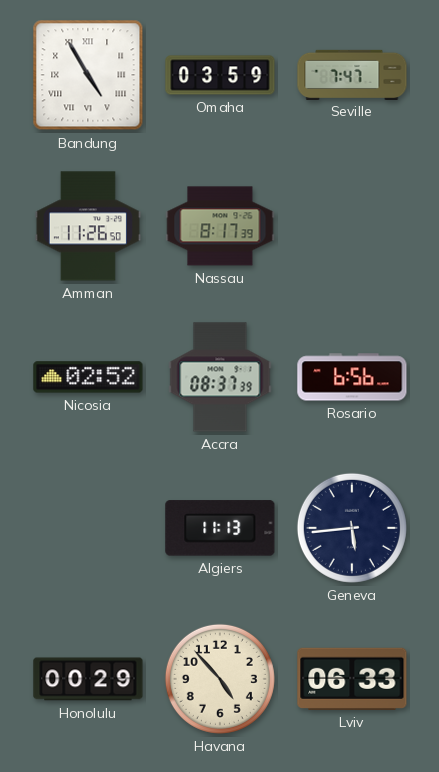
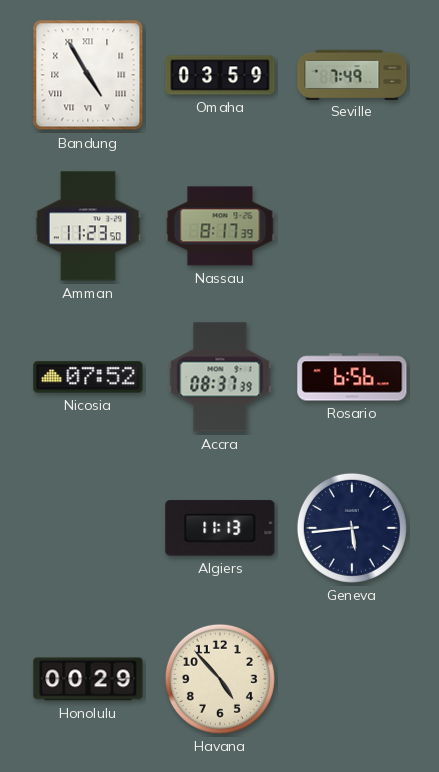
Seville: 7:47 -> 7:49
Amman: 11:26 -> 11:23
Nicosia: 02:52 -> 07:52
Lviv: 06:33 -> none
